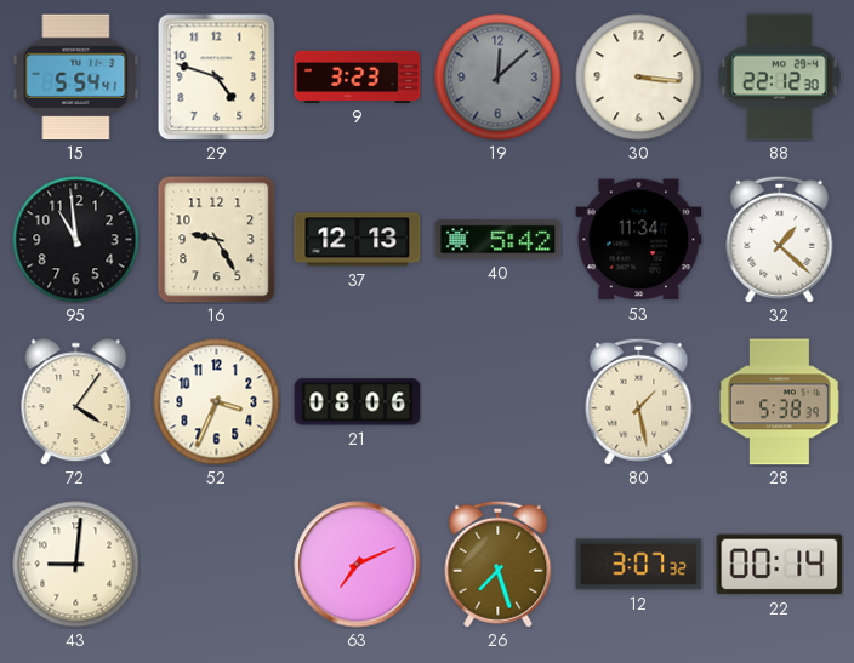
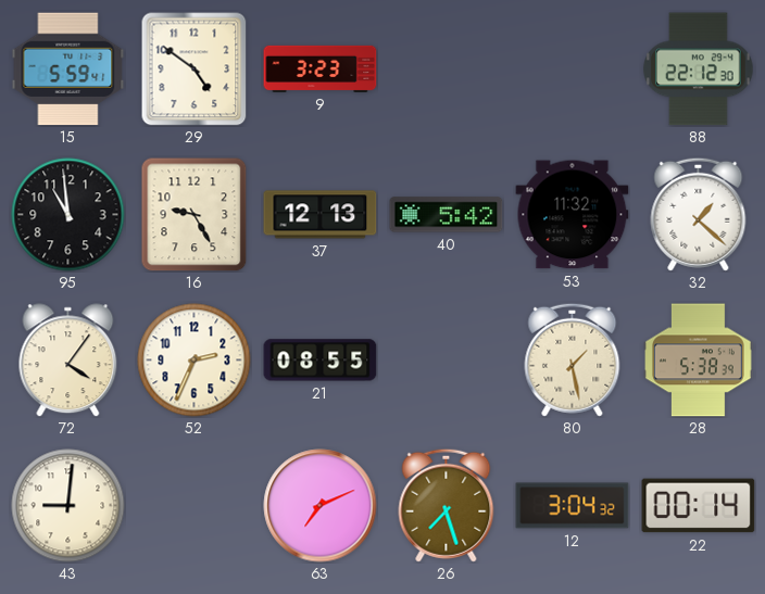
15: 5:54 -> 5:59
29: 4:48 -> 4:51
19: 12:08 -> none
30: 3:16 -> none
53: 11:34 -> 11:32
52: 3:34 -> 2:34
21: 08:06 -> 08:55
12: 3:07 -> 3:04
